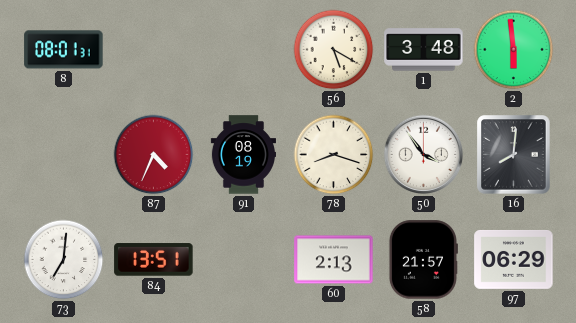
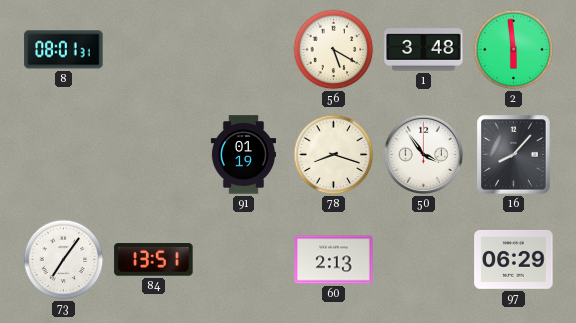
87: 4:34 -> none
91: 08:19 -> 01:19
16: 8:01 -> 8:07
73: 7:01 -> 7:06
58: 21:57 -> none
